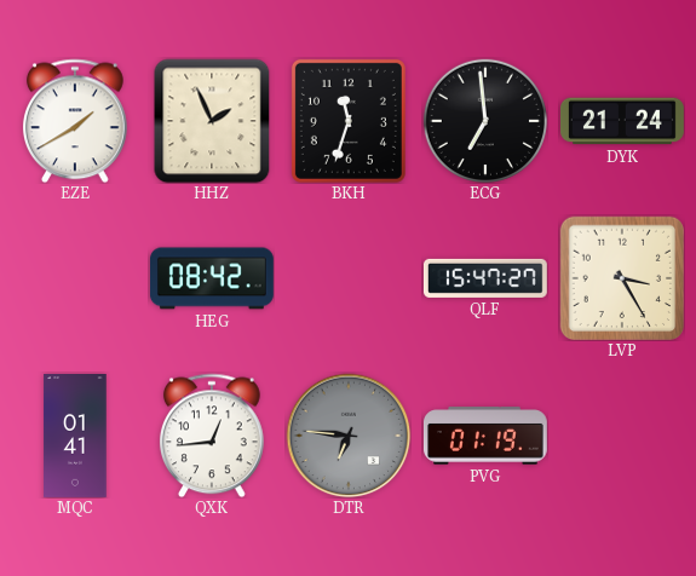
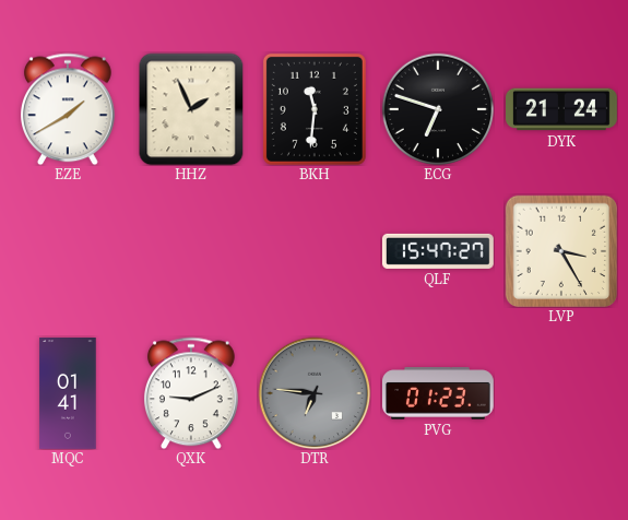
BKH: 11:33 -> 11:31
ECG: 6:59 -> 6:48
HEG: 08:42 -> none
QXK: 12:44 -> 9:11
PVG: 01:19 -> 01:23
